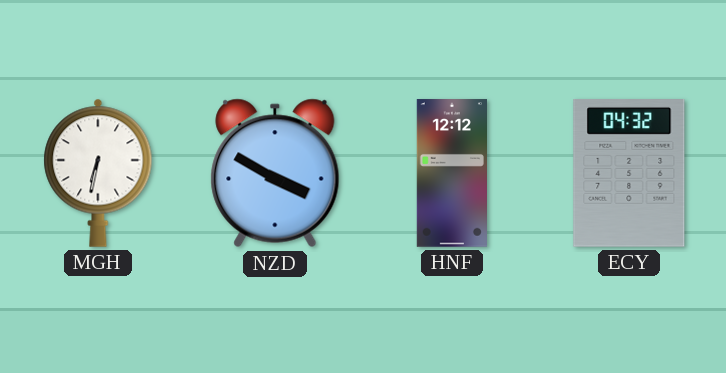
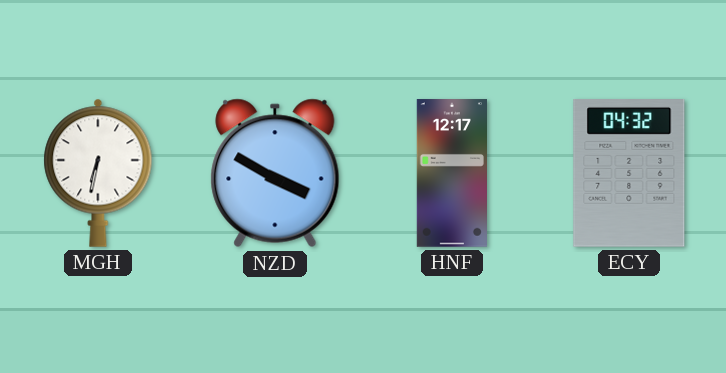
HNF: 12:12 -> 12:17
